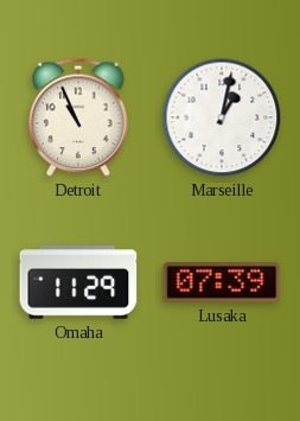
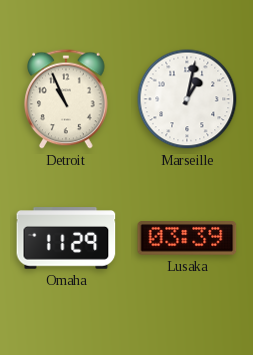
Lusaka: 07:39 -> 03:39
